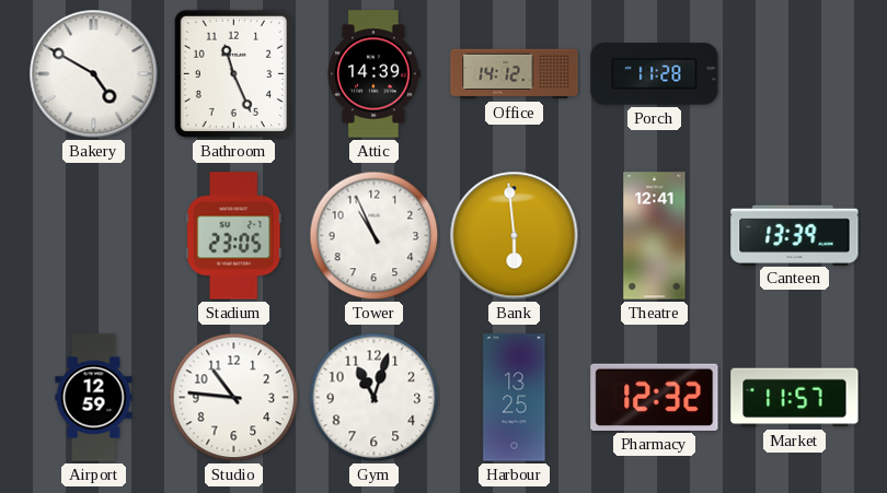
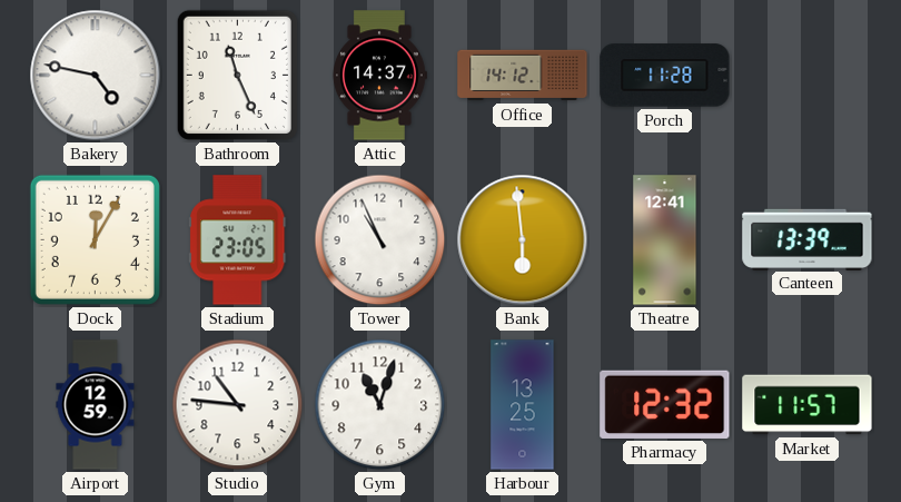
Bakery: 4:50 -> 4:47
Attic: 14:39 -> 14:37
Dock: none -> 12:05
